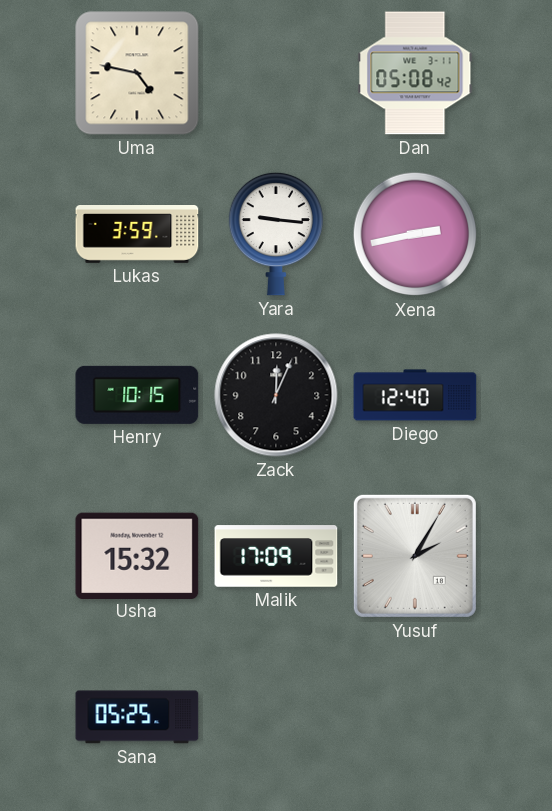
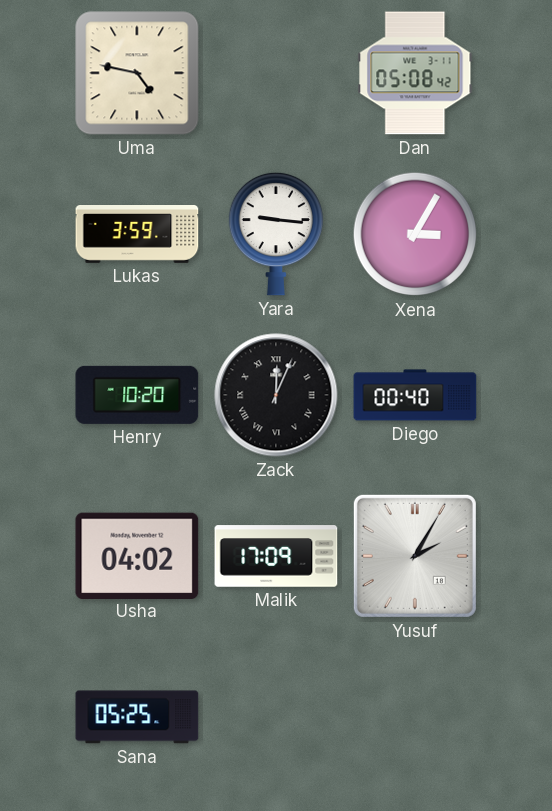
Xena: 2:43 -> 3:05
Henry: 10:15 -> 10:20
Zack numerals: Arabic -> Roman
Diego: 12:40 -> 00:40
Usha: 15:32 -> 04:02
